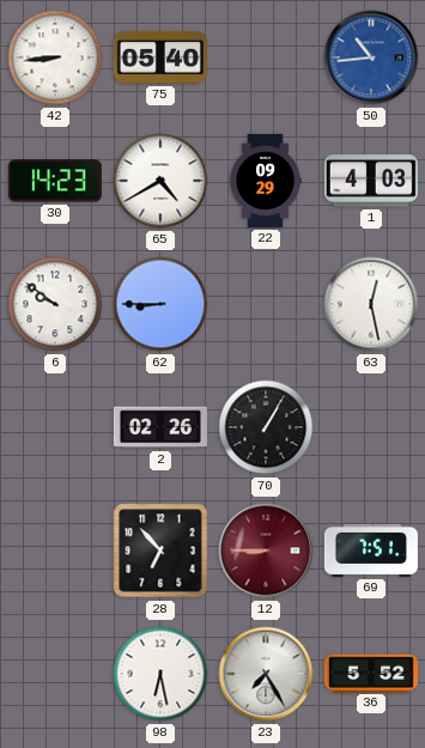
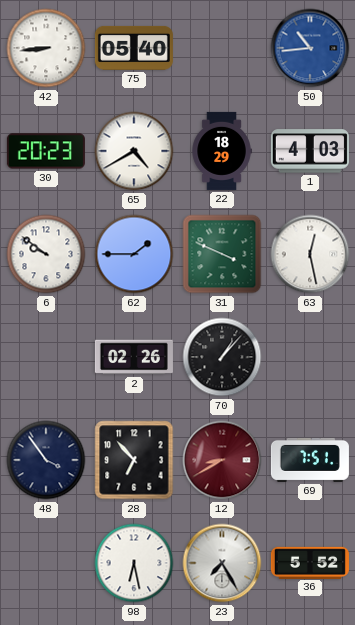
30: 14:23 -> 20:23
22: 09:29 -> 18:29
62: 8:45 -> 1:45
31: none -> 3:49
70: 1:05 -> 1:07
48: none -> 3:54
12: 8:45 -> 8:40
